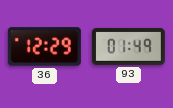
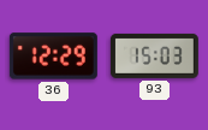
93: 01:49 -> 15:03
